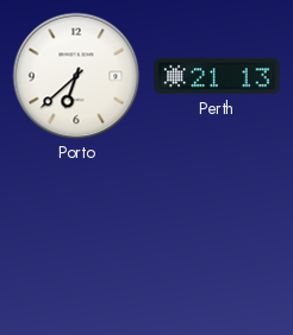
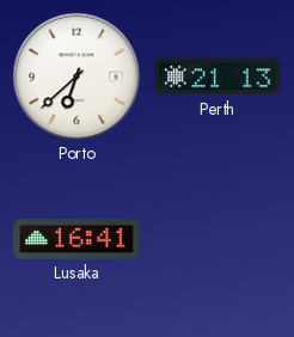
Lusaka: none -> 16:41
